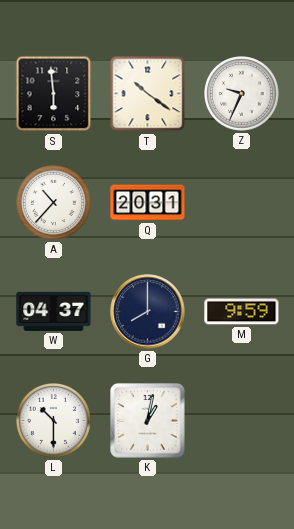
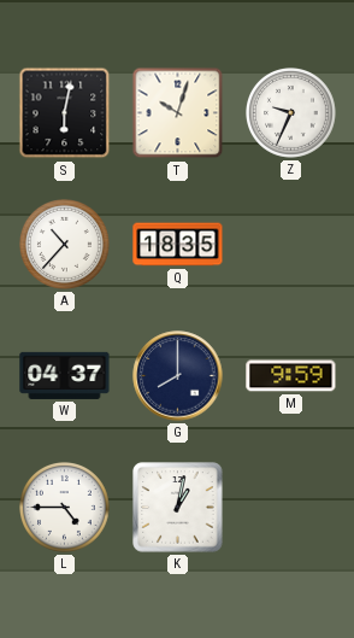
S: 5:59 -> 6:02
T: 10:21 -> 10:03
Q: 20:31 -> 18:35
L: 10:30 -> 4:45
